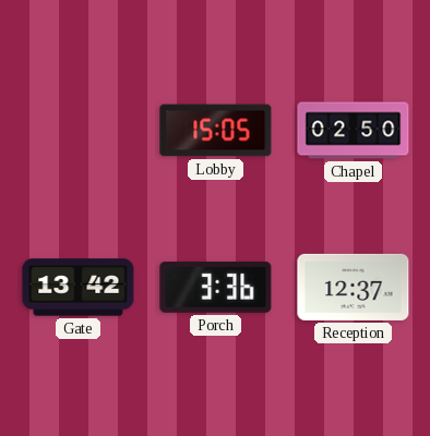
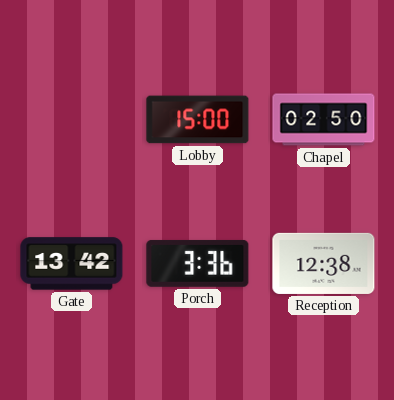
Lobby: 15:05 -> 15:00
Reception: 12:37 -> 12:38
